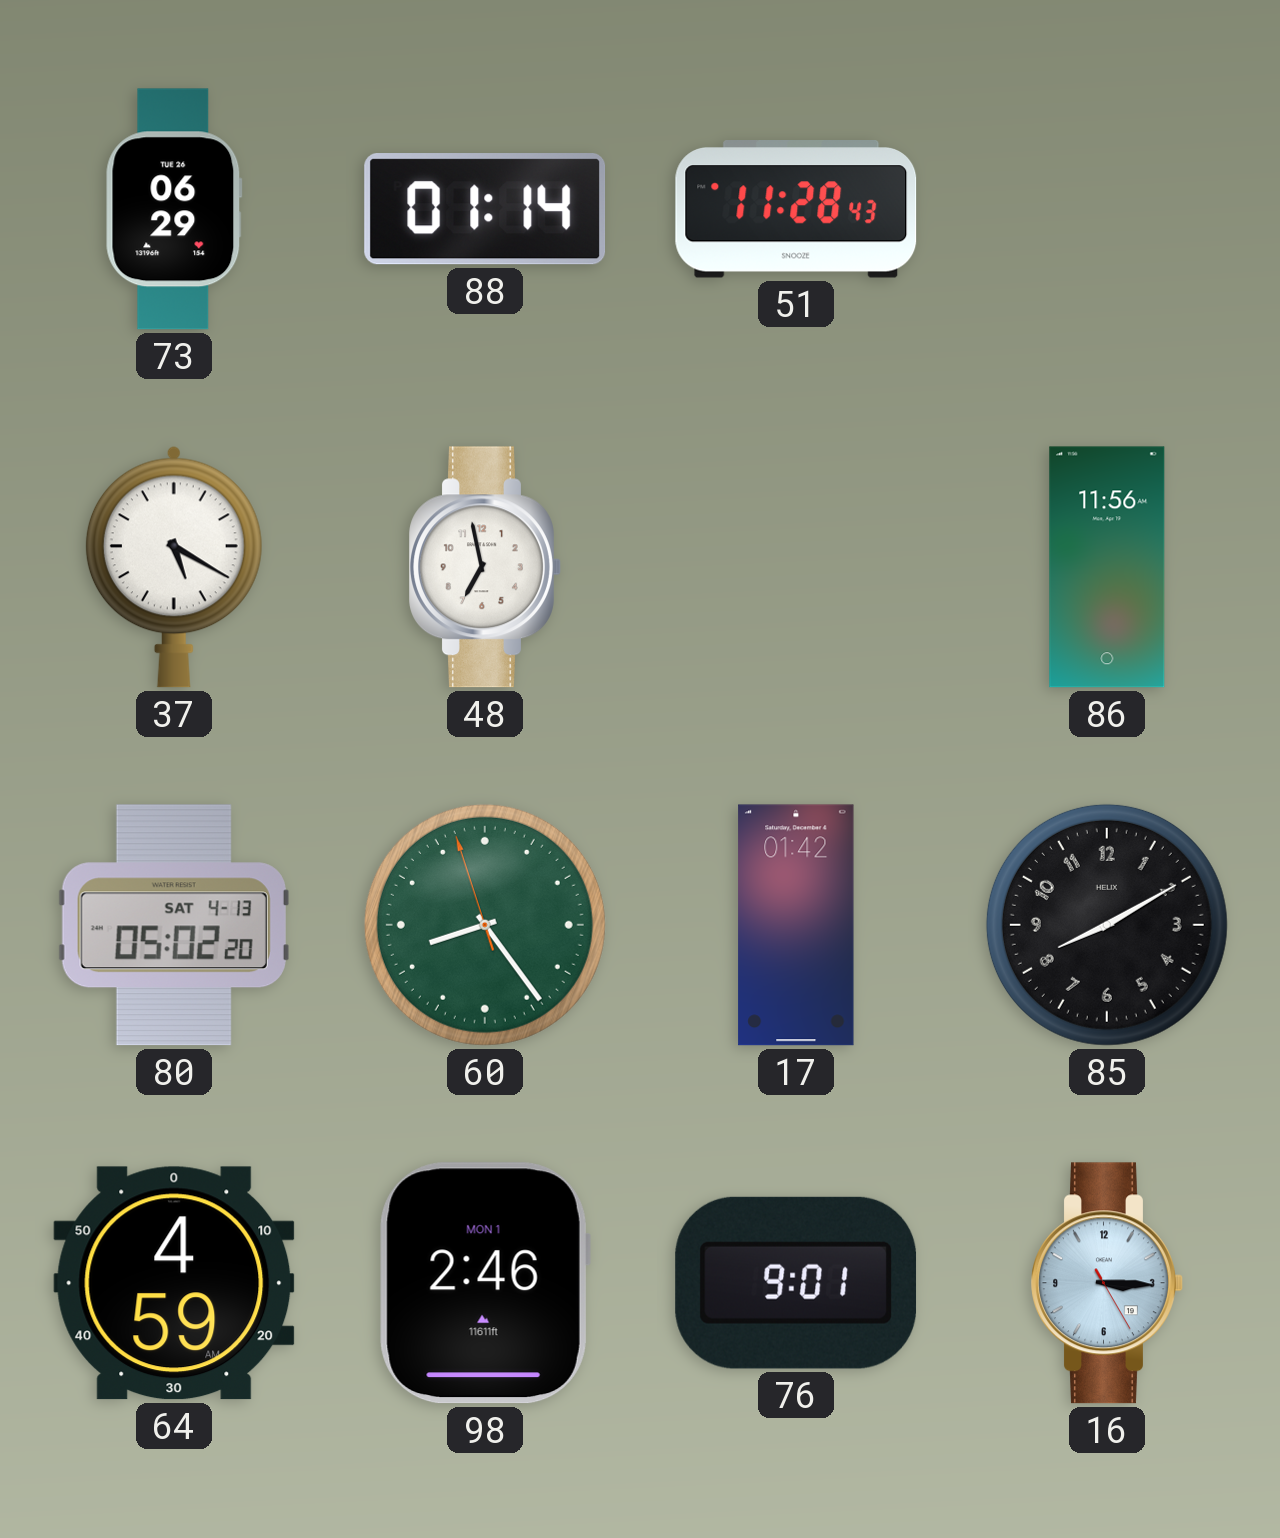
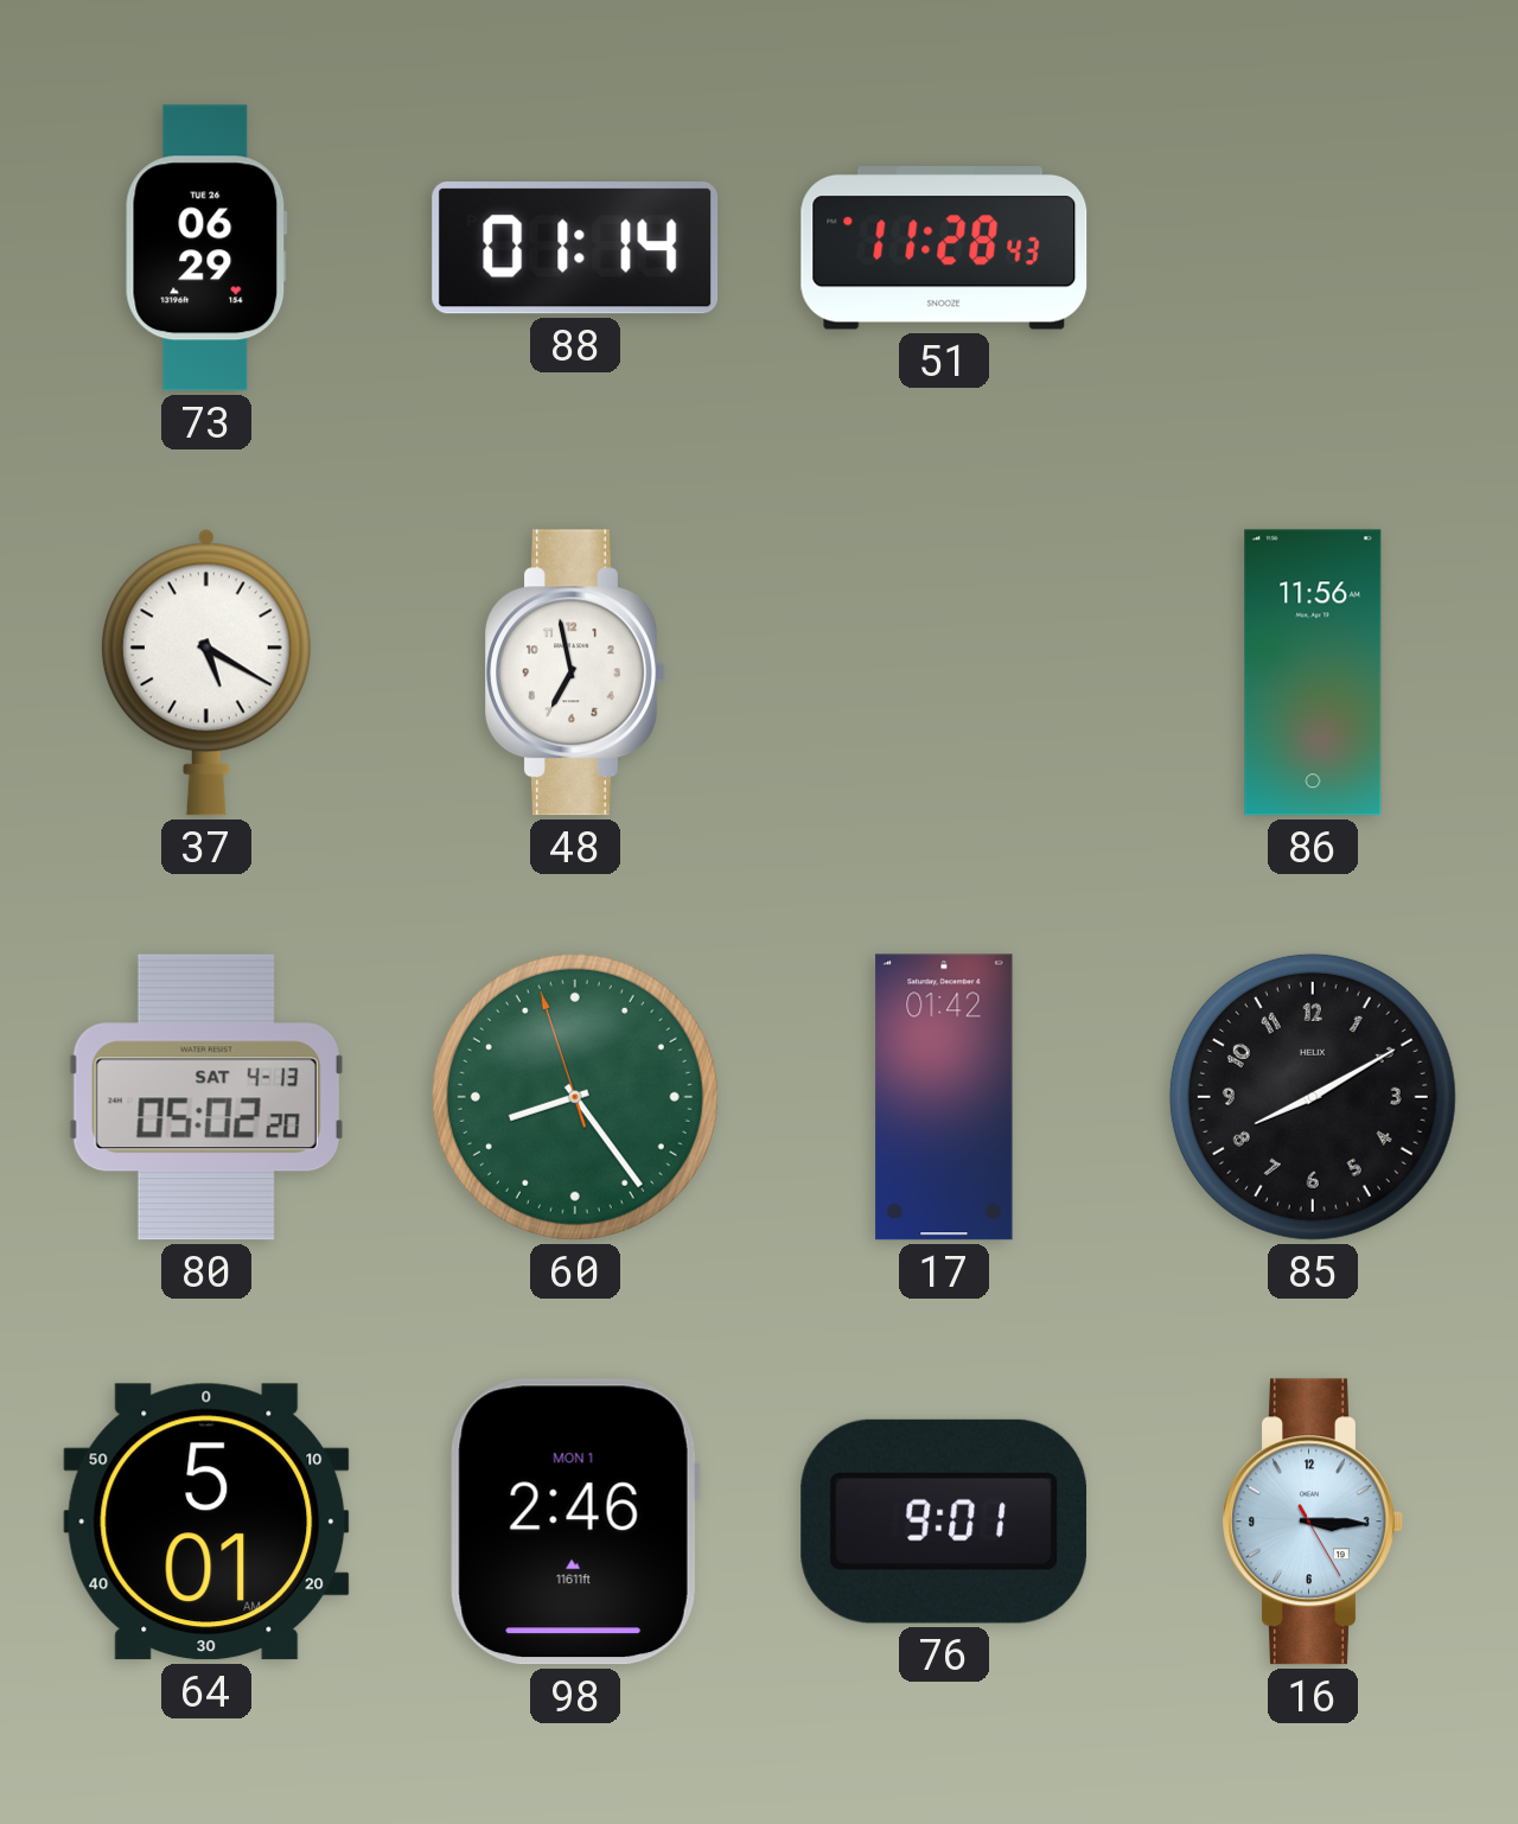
64: 4:59 -> 5:01
